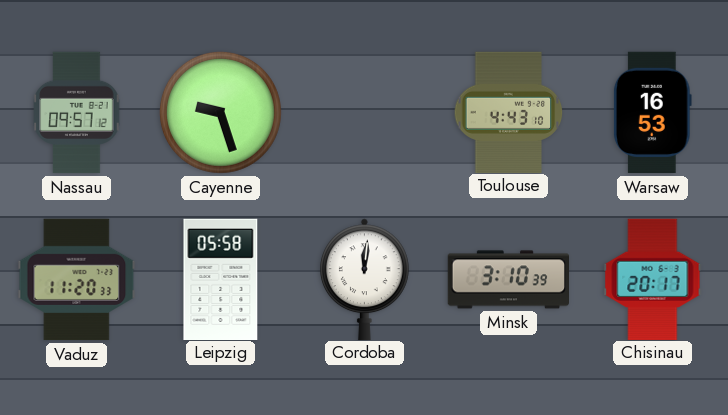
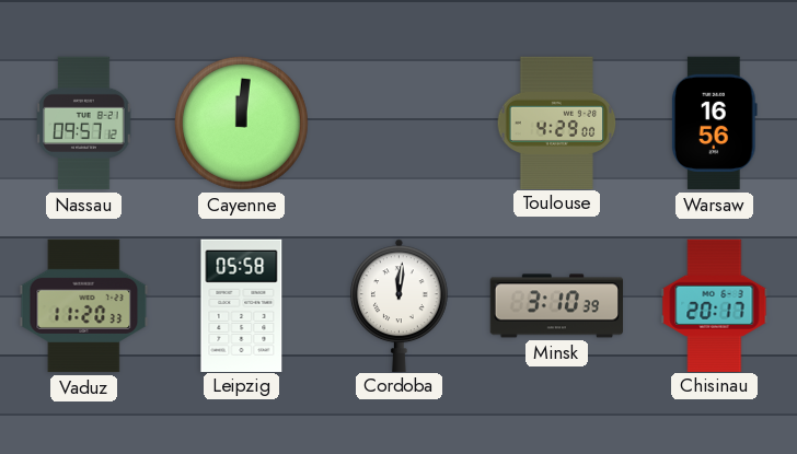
Cayenne: 9:27 -> 12:01
Toulouse: 4:43 -> 4:29
Warsaw: 16:53 -> 16:56
